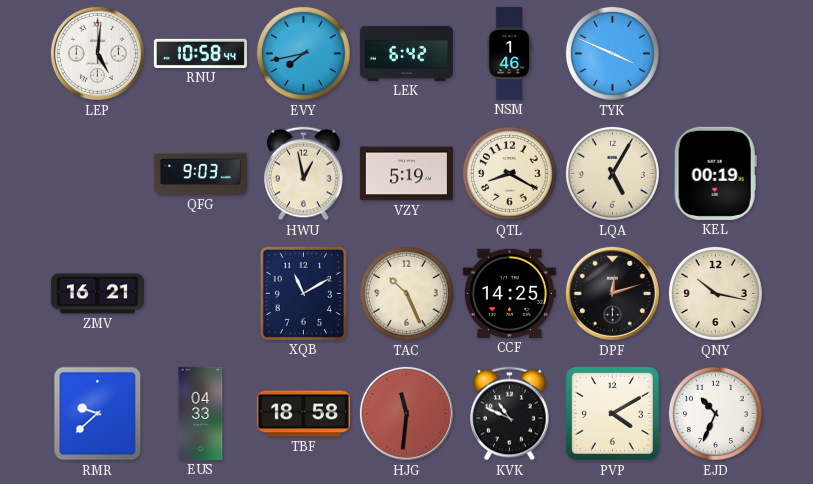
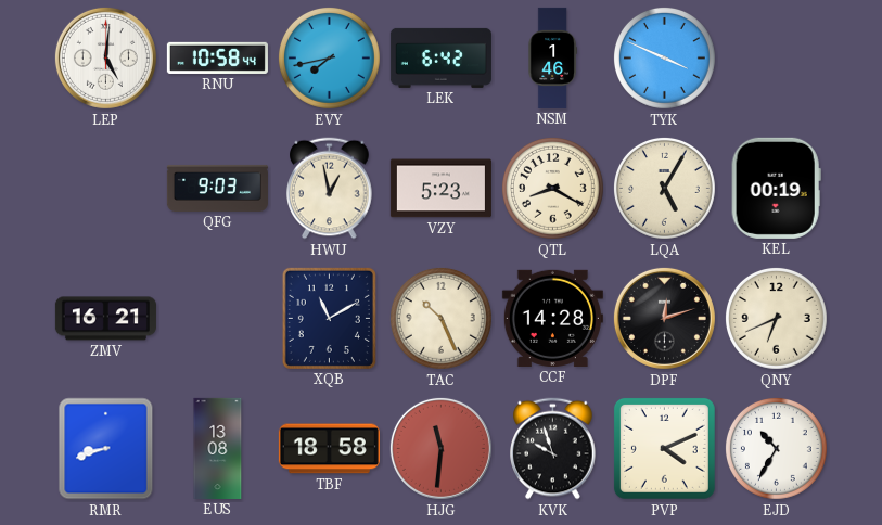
VZY: 5:19 -> 5:23
CCF: 14:25 -> 14:28
QNY: 10:17 -> 6:41
RMR: 9:38 -> 8:42
EUS: 04:33 -> 13:08
KVK: 10:49 -> 9:57
PVP: 4:10 -> 4:11
EJD: 10:34 -> 10:35
